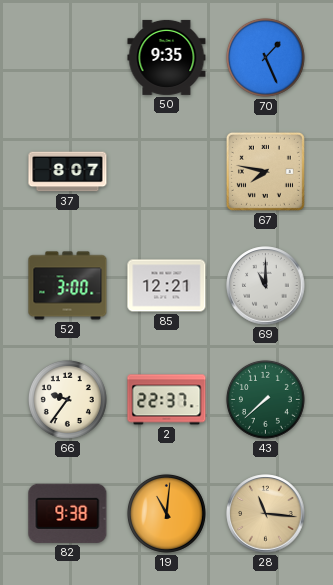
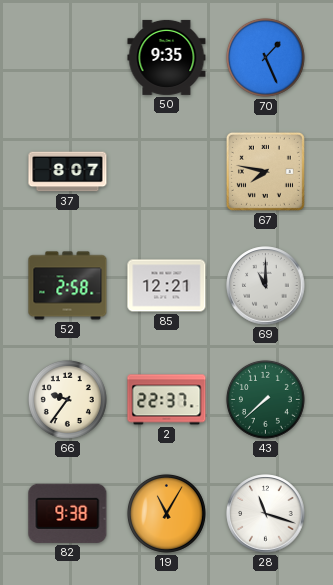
52: 3:00 -> 2:58
19: 11:01 -> 11:05
28: 11:16 -> 11:18
28 dial: champagne -> white
